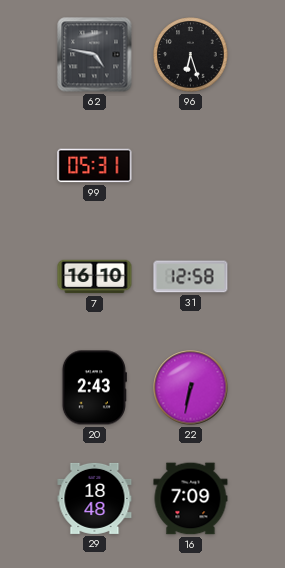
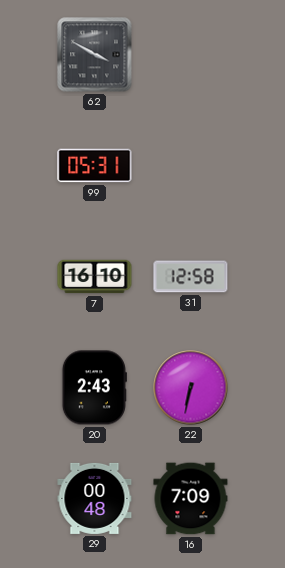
62: 4:47 -> 3:50
96: 6:27 -> none
29: 18:48 -> 00:48
